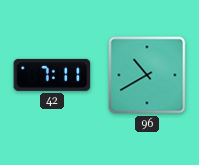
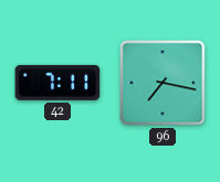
96: 10:40 -> 7:17
